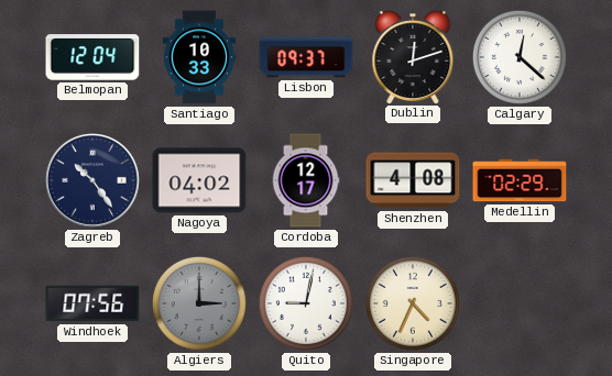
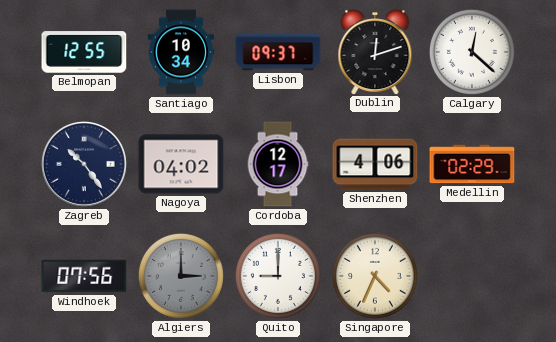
Belmopan: 12:04 -> 12:55
Santiago: 10:33 -> 10:34
Shenzhen: 4:08 -> 4:06
Quito: 9:02 -> 9:00
